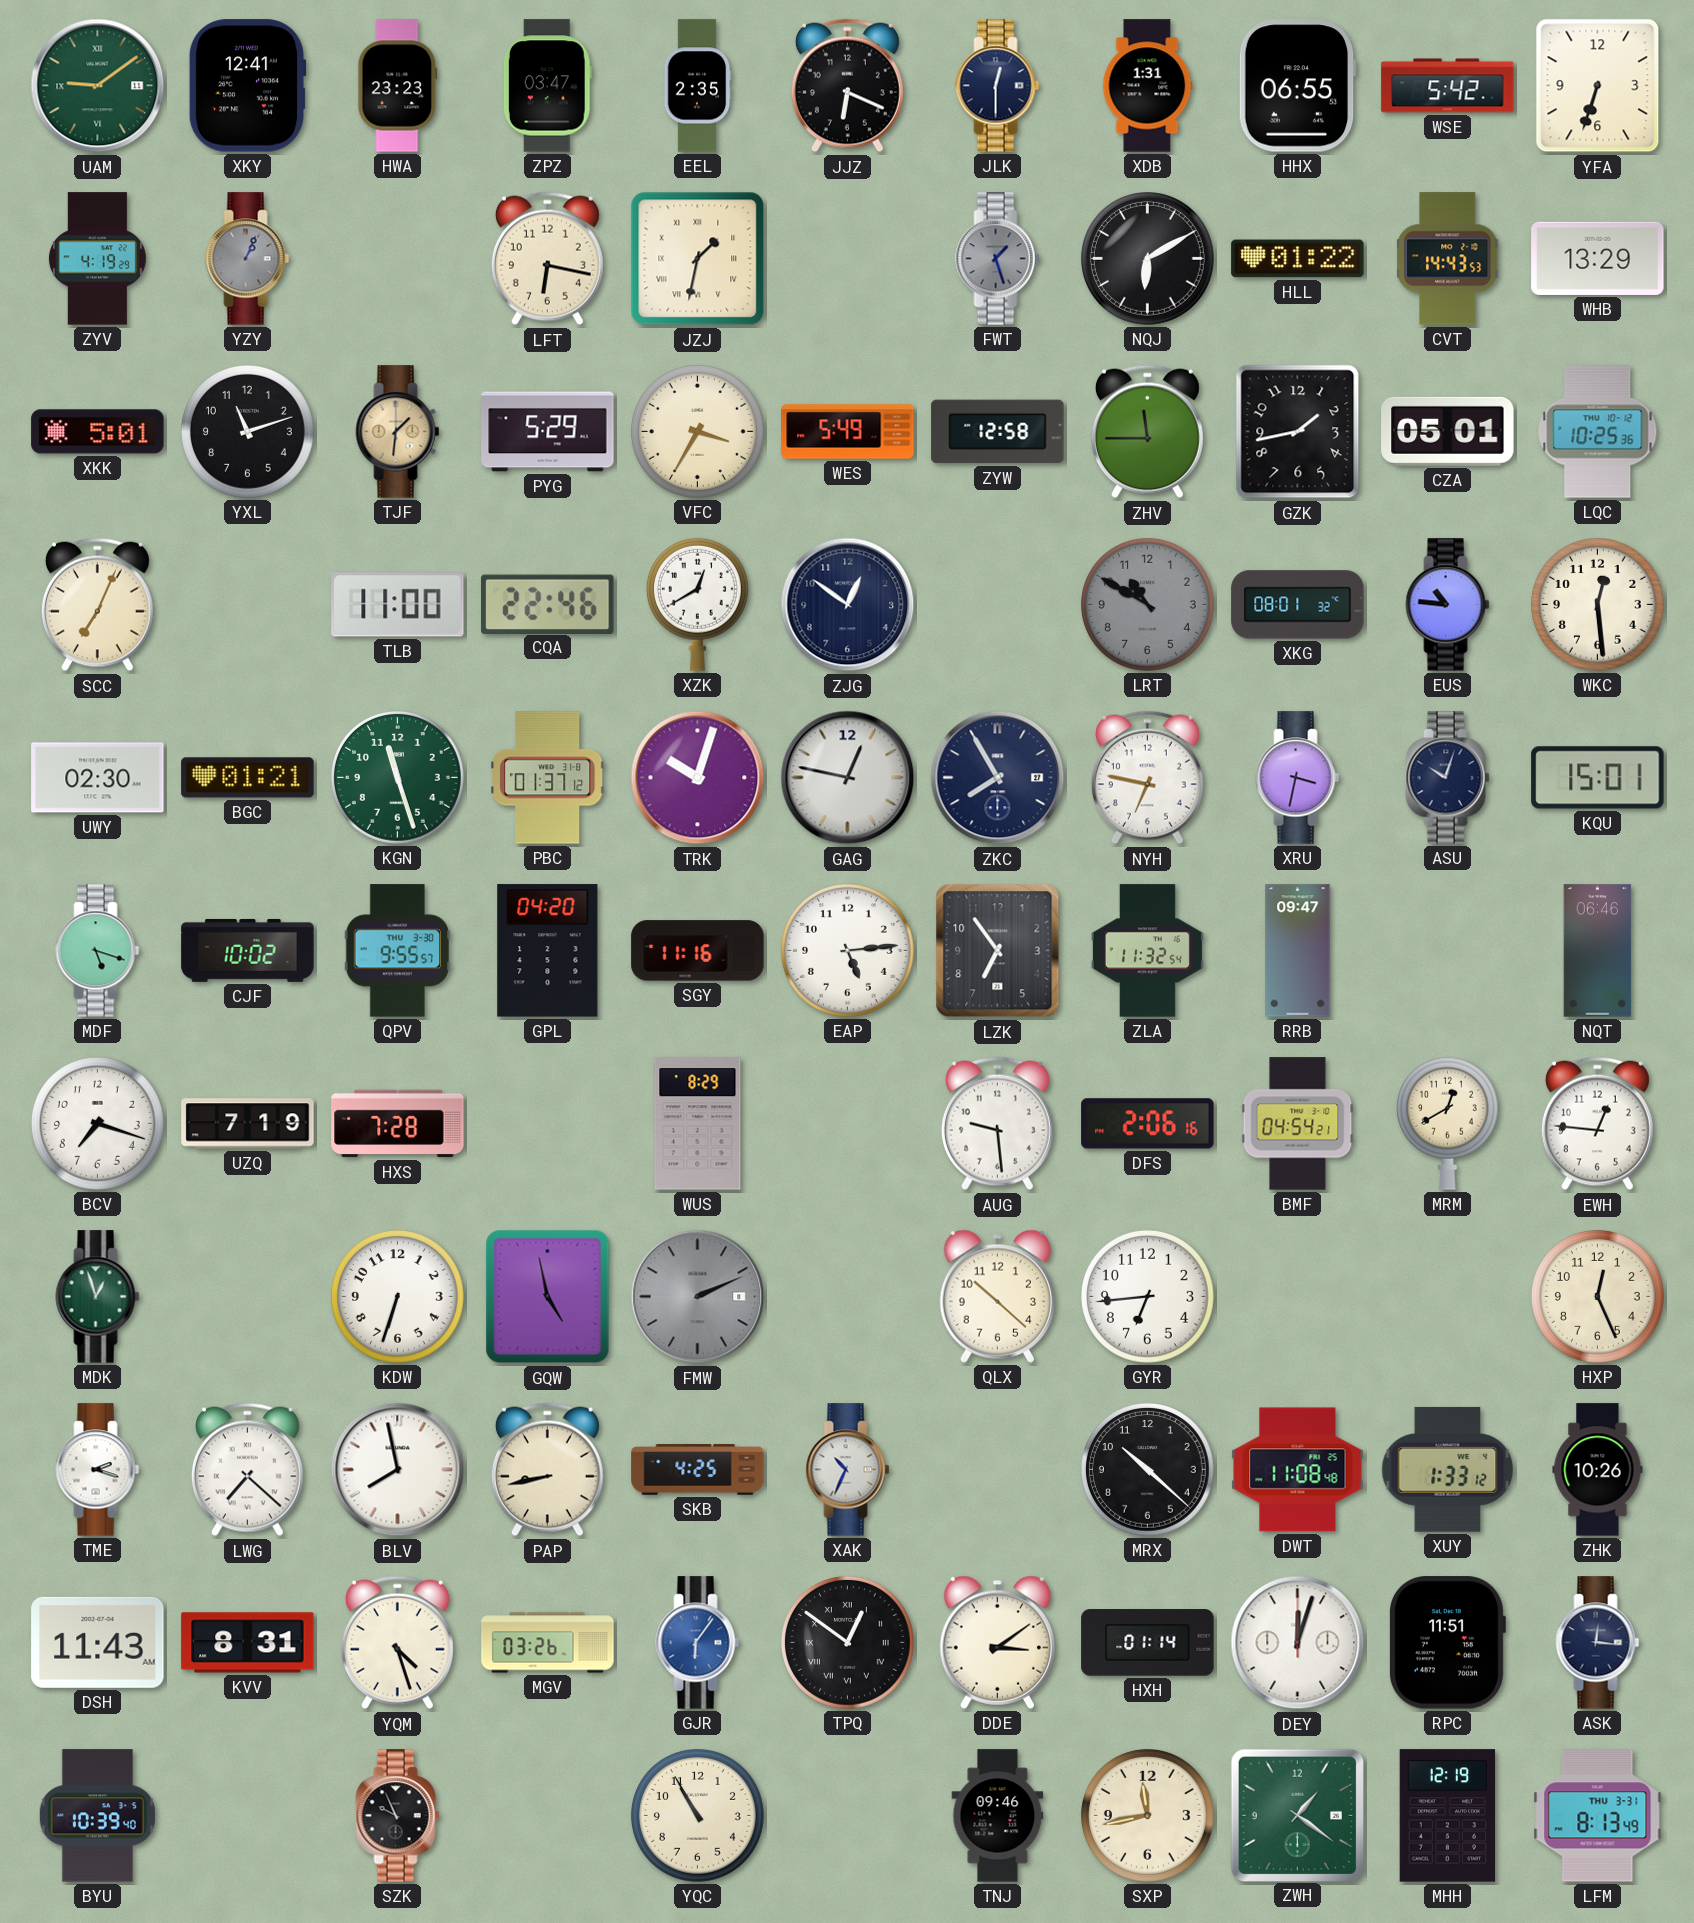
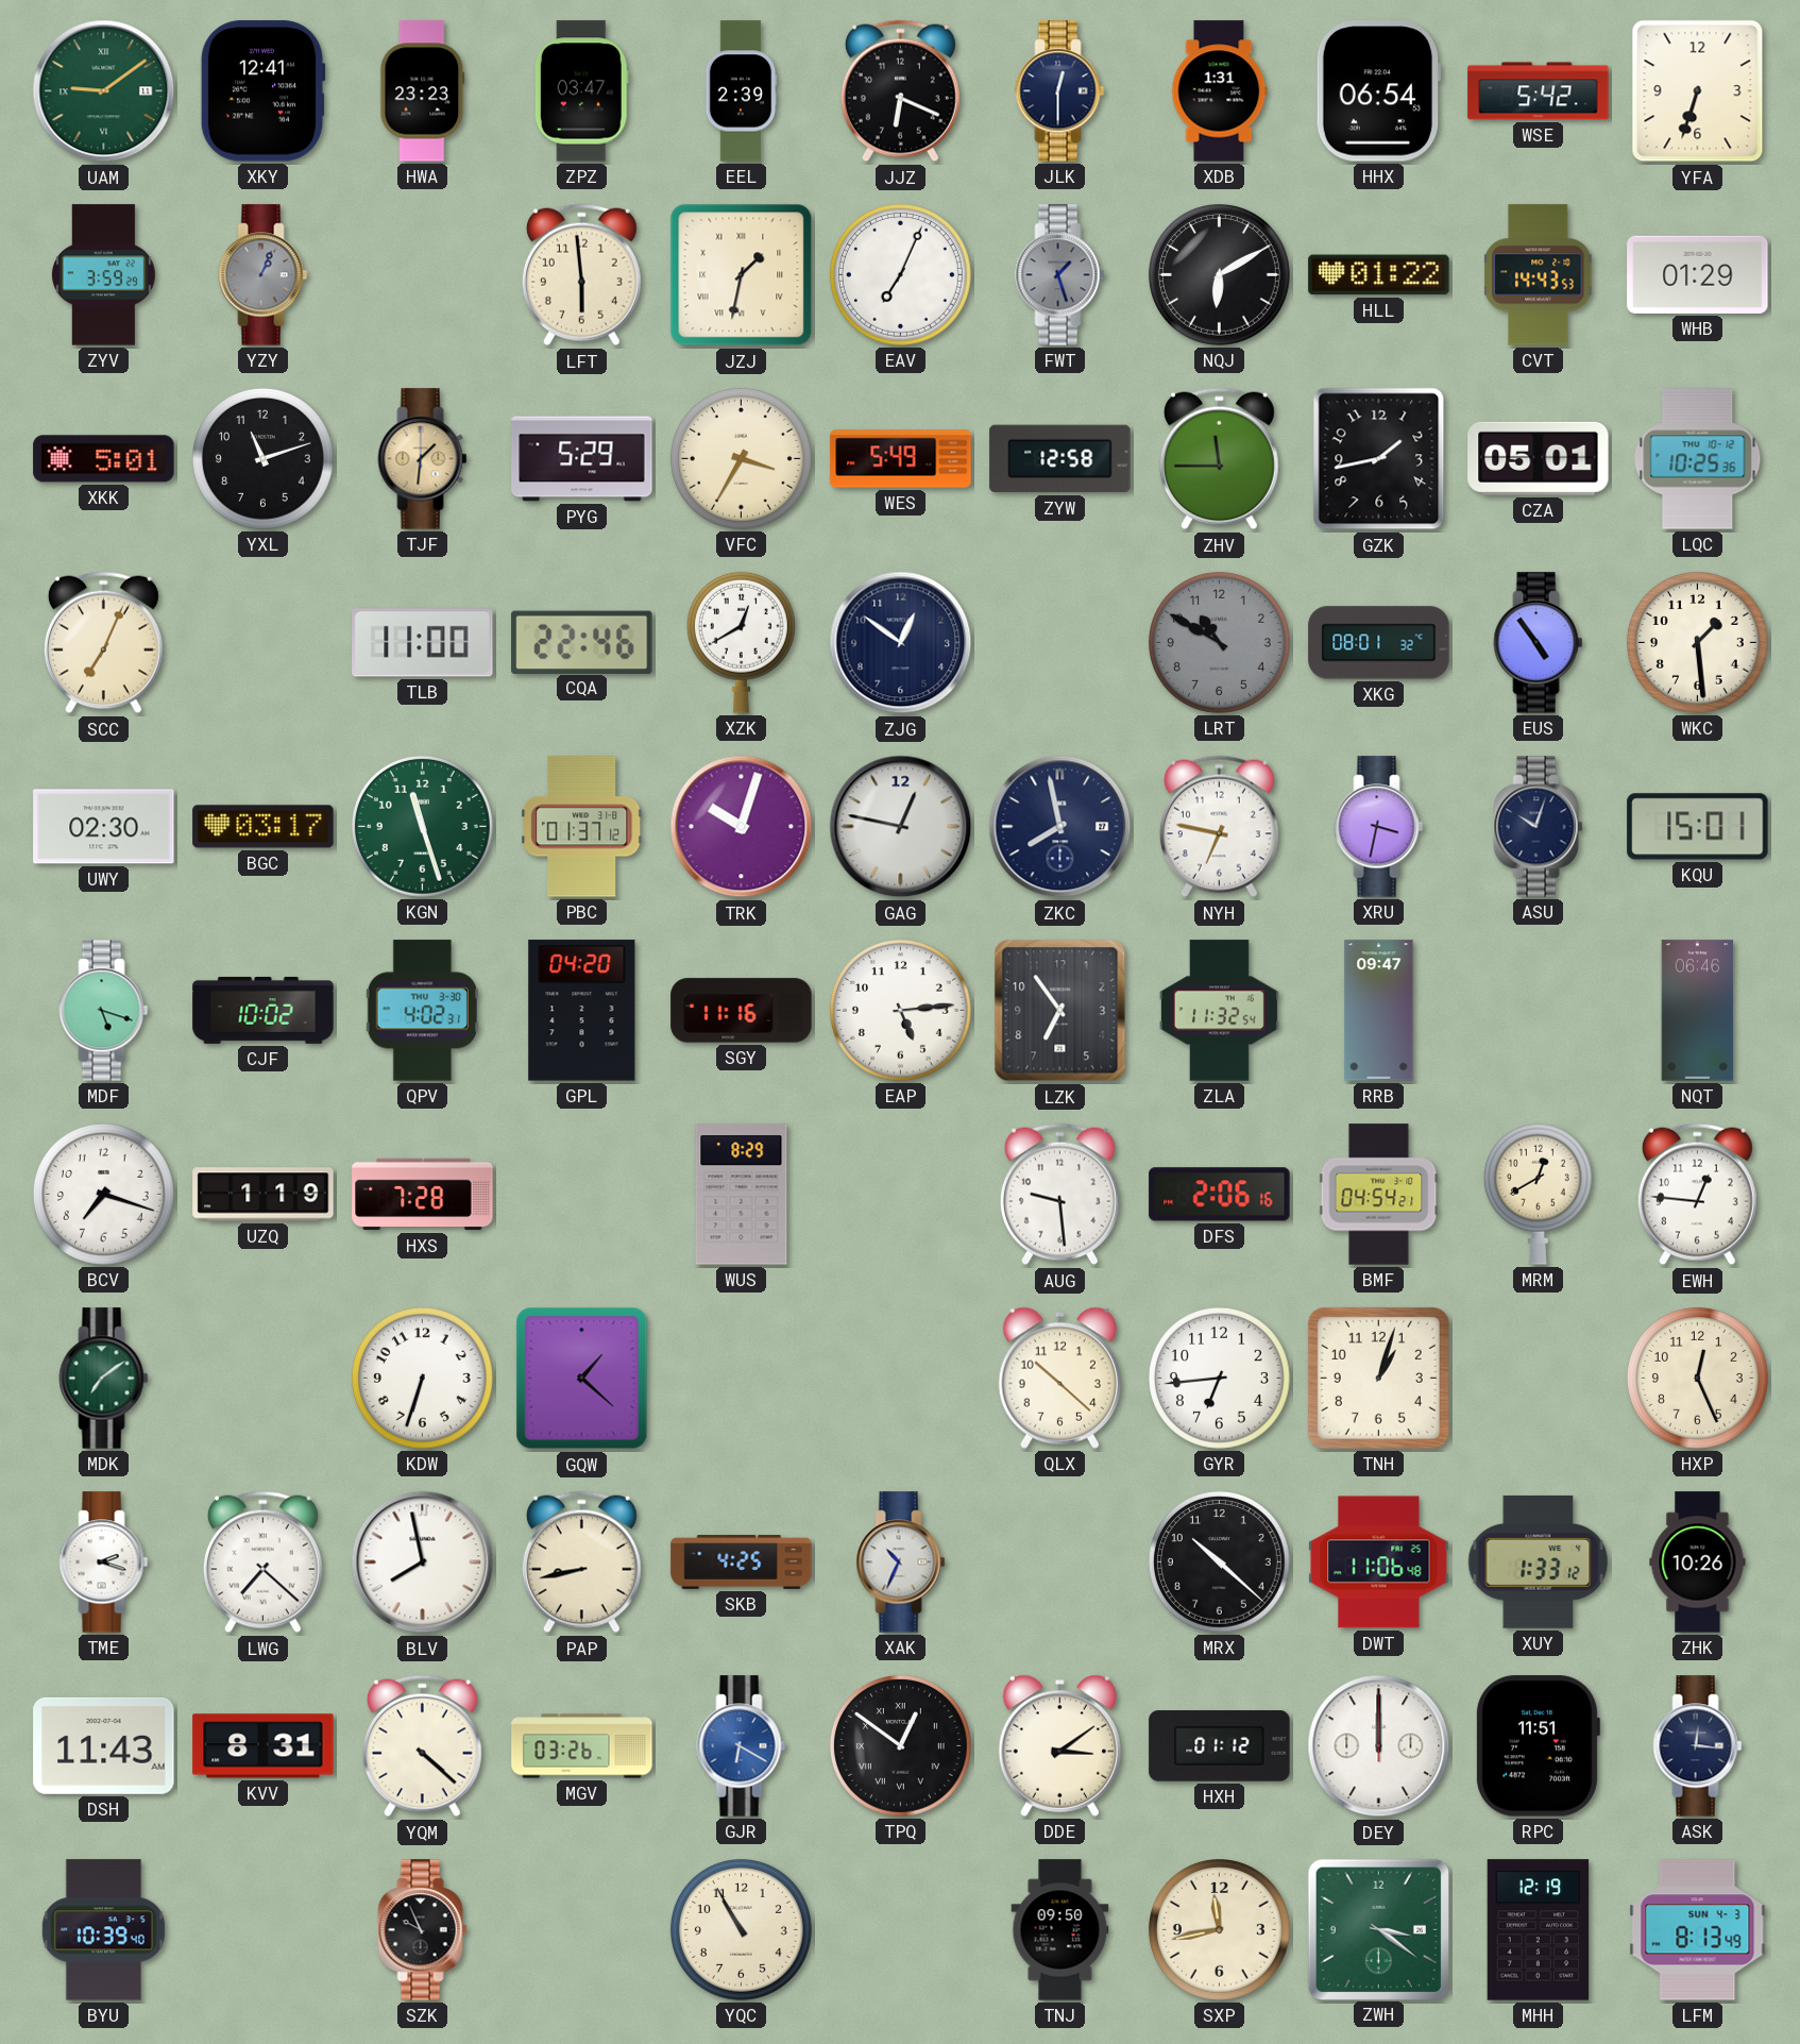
EEL: 2:35 -> 2:39
HHX: 06:55 -> 06:54
ZYV: 4:19 -> 3:59
LFT: 6:17 -> 5:59
EAV: none -> 7:04
WHB: 13:29 -> 01:29
EUS: 10:46 -> 4:54
WKC: 12:29 -> 1:29
BGC: 01:21 -> 03:17
ZKC: 7:55 -> 7:58
QPV: 9:55 -> 4:02
UZQ: 7:19 -> 1:19
MDK: 12:57 -> 7:09
GQW: 4:58 -> 1:22
FMW: 2:11 -> none
TNH: none -> 1:03
DWT: 11:08 -> 11:06
YQM: 4:27 -> 4:22
GJR: 6:06 -> 6:20
HXH: 01:14 -> 01:12
DEY: 12:03 -> 12:00
TNJ: 09:46 -> 09:50
ZWH: 1:21 -> 3:21
LFM date: THU 3-31 -> SUN 4-3
